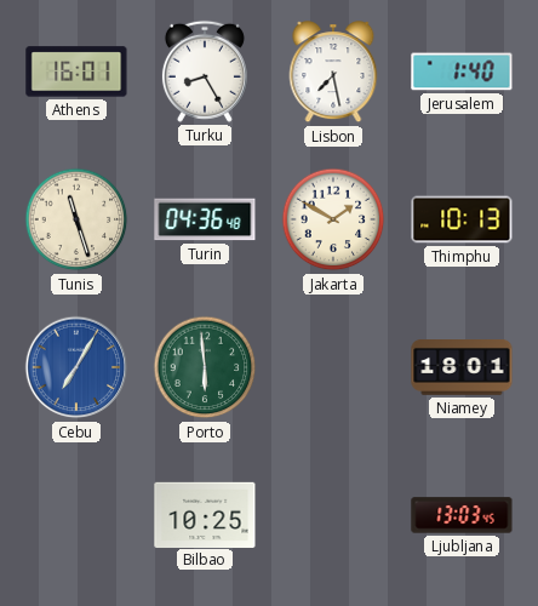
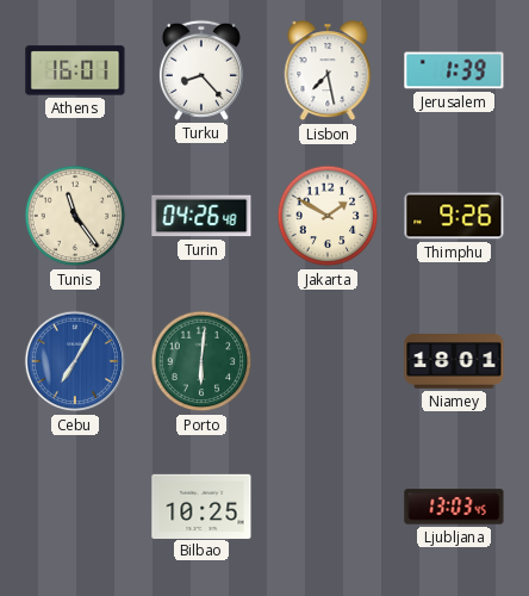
Turku: 8:25 -> 8:23
Jerusalem: 1:40 -> 1:39
Tunis: 11:27 -> 11:24
Turin: 04:36 -> 04:26
Thimphu: 10:13 -> 9:26
Porto: 5:59 -> 6:01
